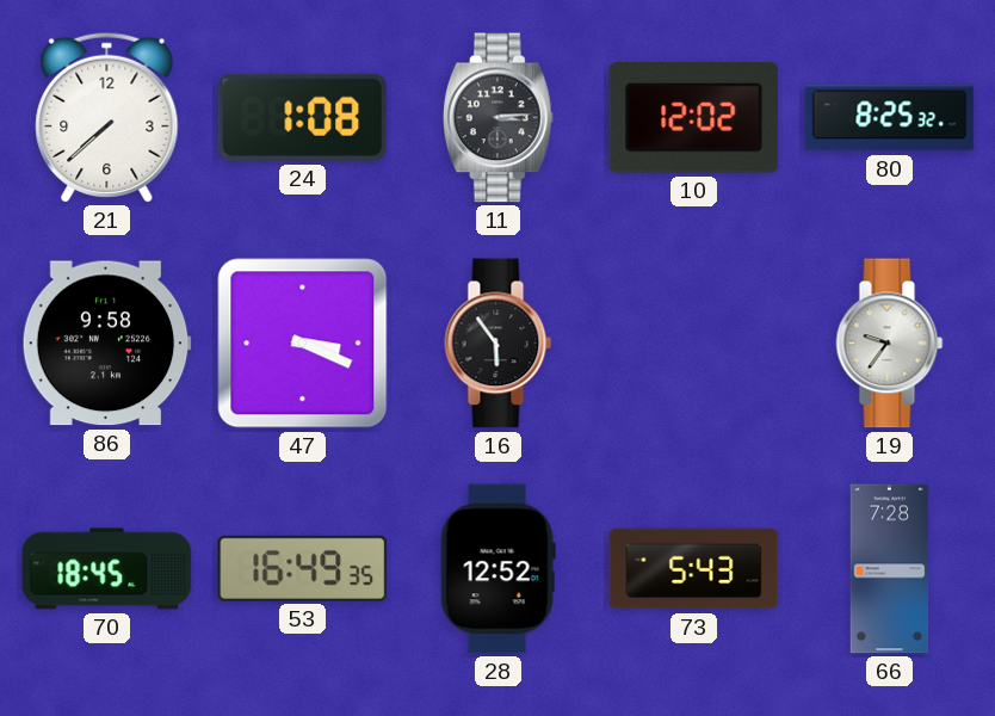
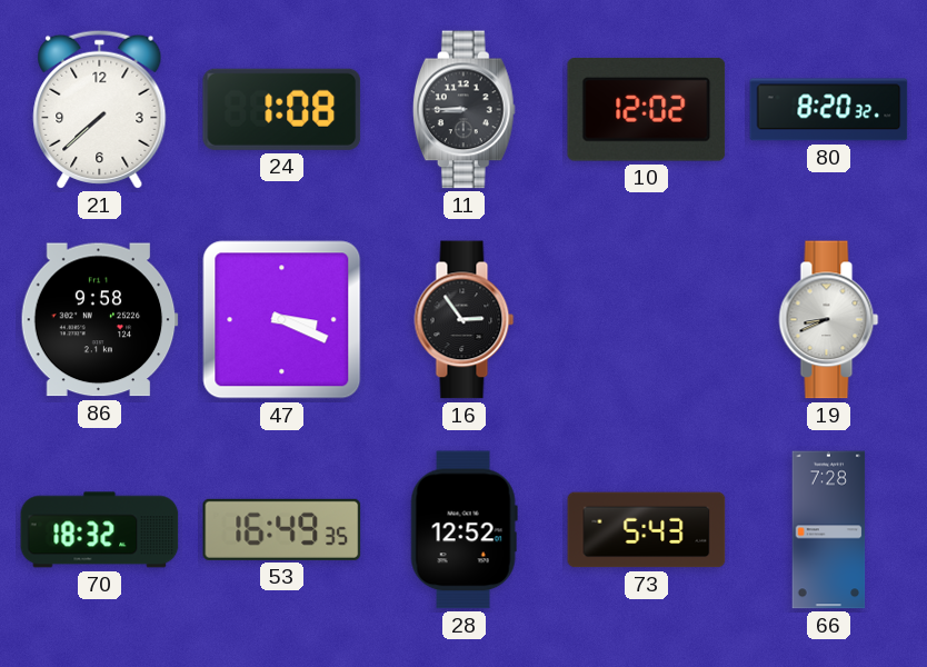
11: 3:14 -> 8:45
80: 8:25 -> 8:20
16: 5:54 -> 2:54
19: 9:36 -> 8:41
70: 18:45 -> 18:32
